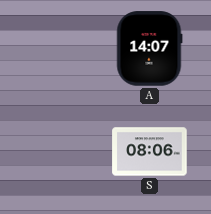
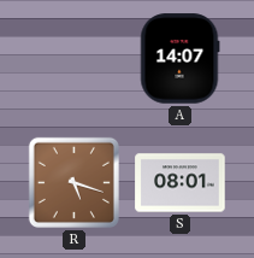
R: none -> 5:18
S: 08:06 -> 08:01
